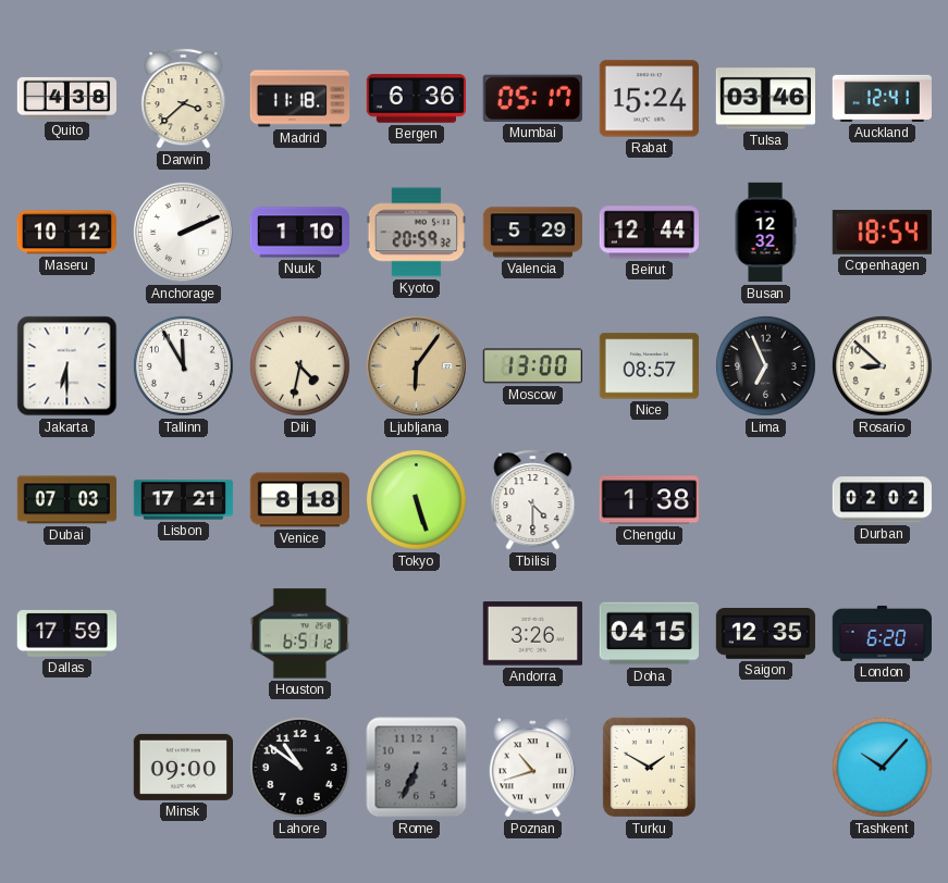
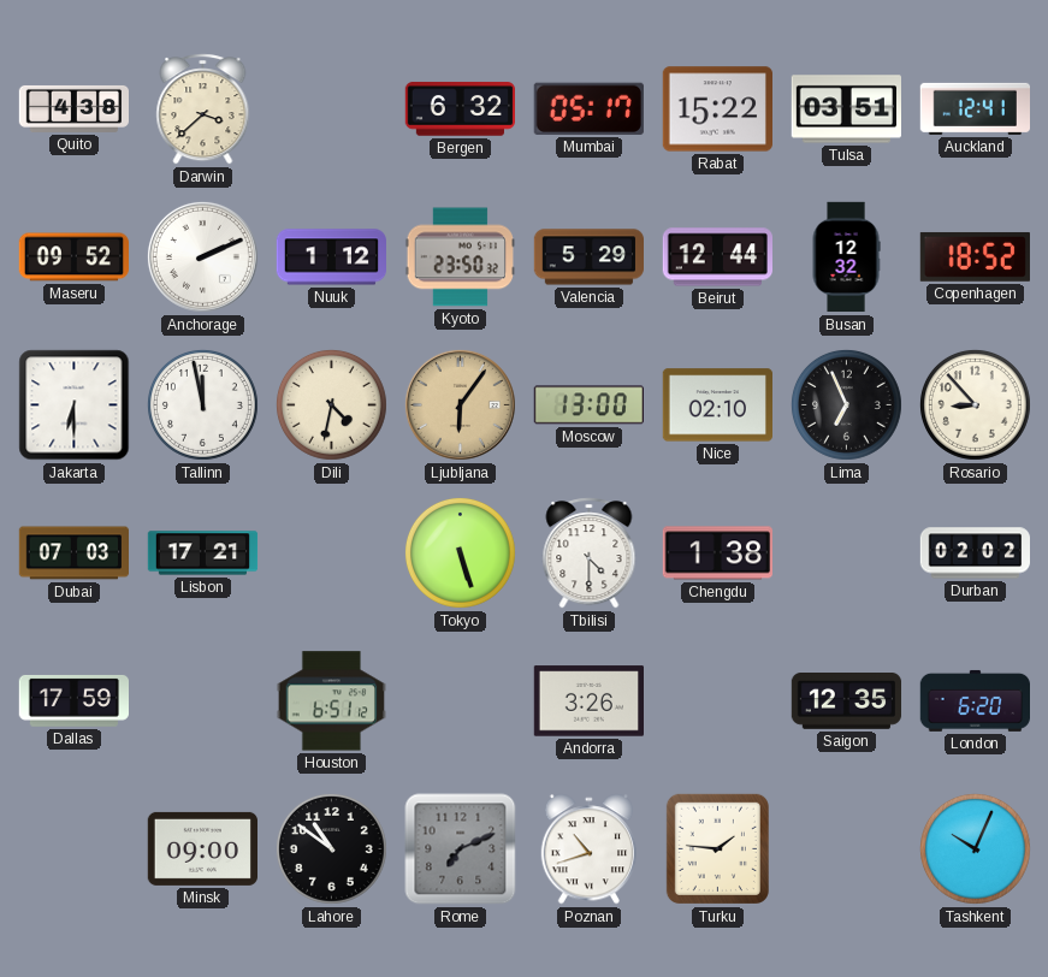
Madrid: 11:18 -> none
Bergen: 6:36 -> 6:32
Rabat: 15:24 -> 15:22
Tulsa: 03:46 -> 03:51
Maseru: 10:12 -> 09:52
Nuuk: 1:10 -> 1:12
Kyoto: 20:59 -> 23:50
Copenhagen: 18:54 -> 18:52
Tallinn: 11:55 -> 11:58
Nice: 08:57 -> 02:10
Rosario: 8:52 -> 8:53
Venice: 8:18 -> none
Doha: 04:15 -> none
Rome: 6:34 -> 7:11
Turku: 1:50 -> 1:46
Tashkent: 10:07 -> 10:04
